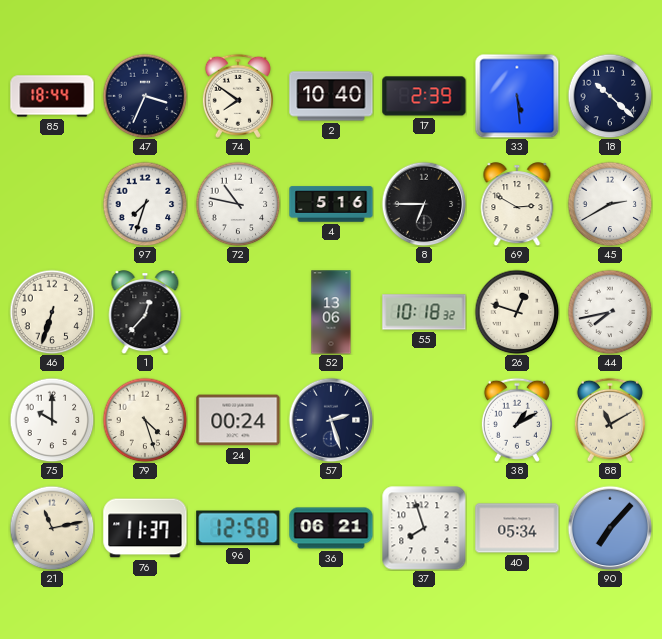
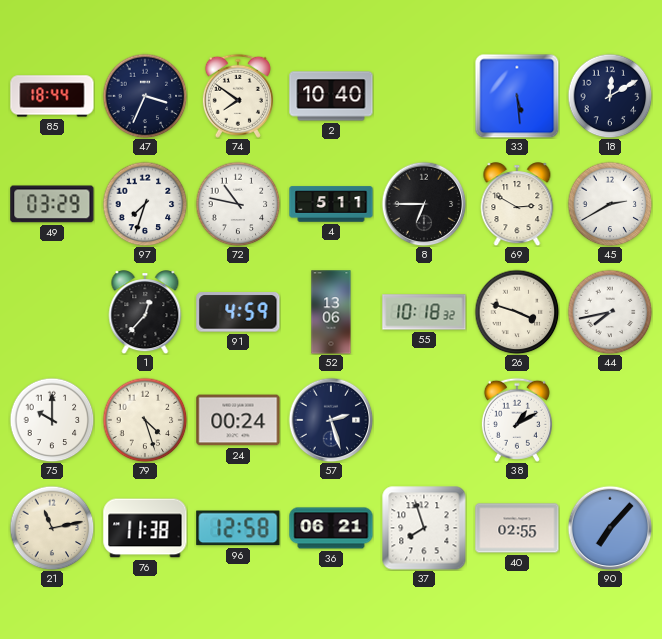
17: 2:39 -> none
18: 10:22 -> 12:10
49: none -> 03:29
4: 5:16 -> 5:11
46: 6:33 -> none
91: none -> 4:59
26: 12:48 -> 3:48
88: 11:10 -> none
76: 11:37 -> 11:38
40: 05:34 -> 02:55
